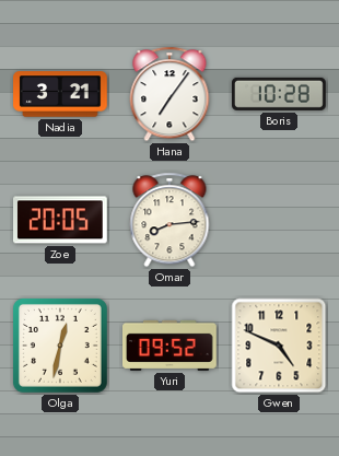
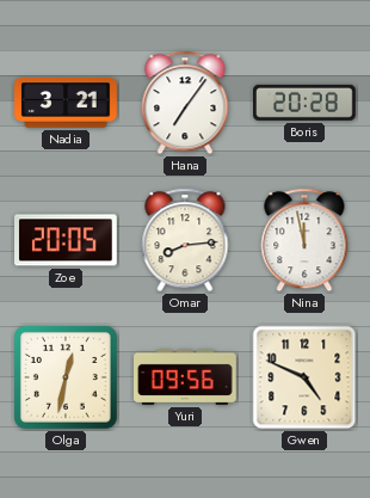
Boris: 10:28 -> 20:28
Nina: none -> 11:58
Yuri: 09:52 -> 09:56
